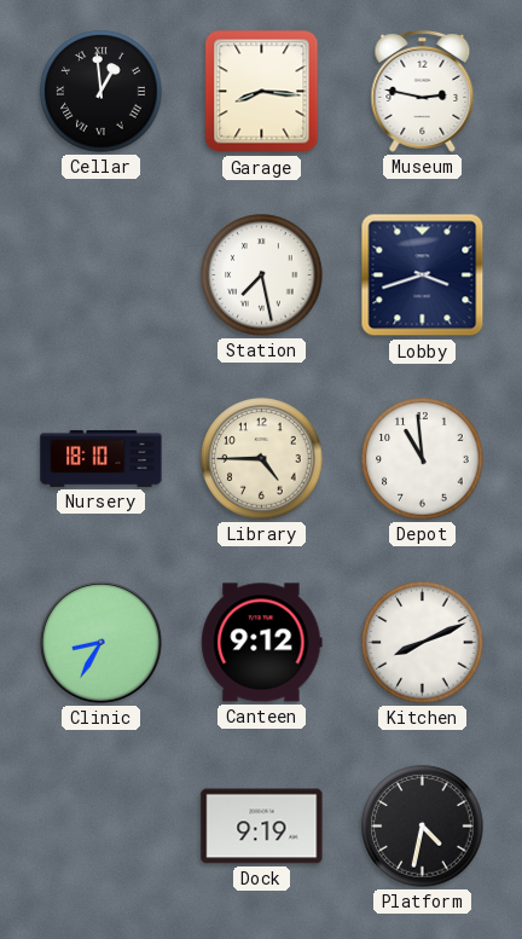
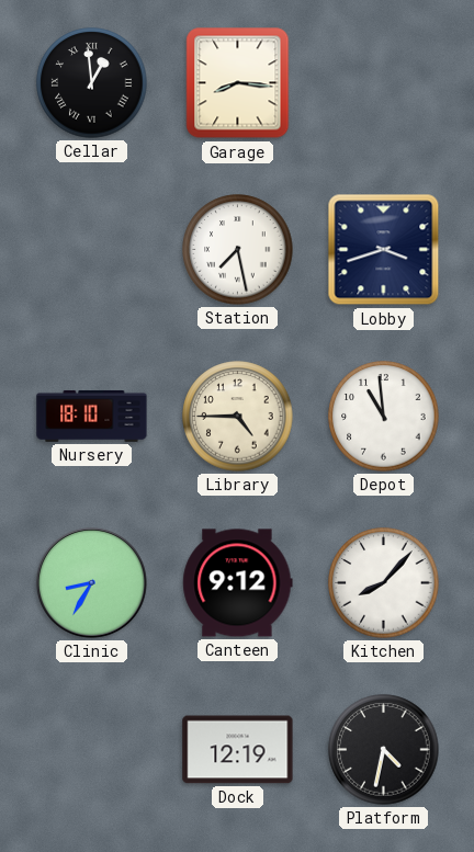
Museum: 2:47 -> none
Kitchen: 8:11 -> 8:07
Dock: 9:19 -> 12:19
